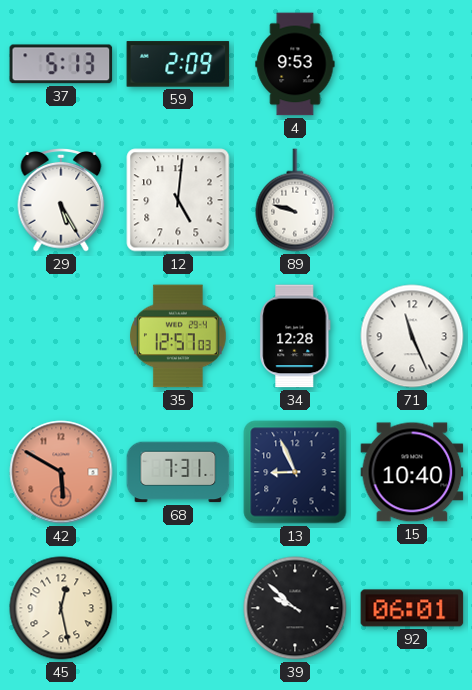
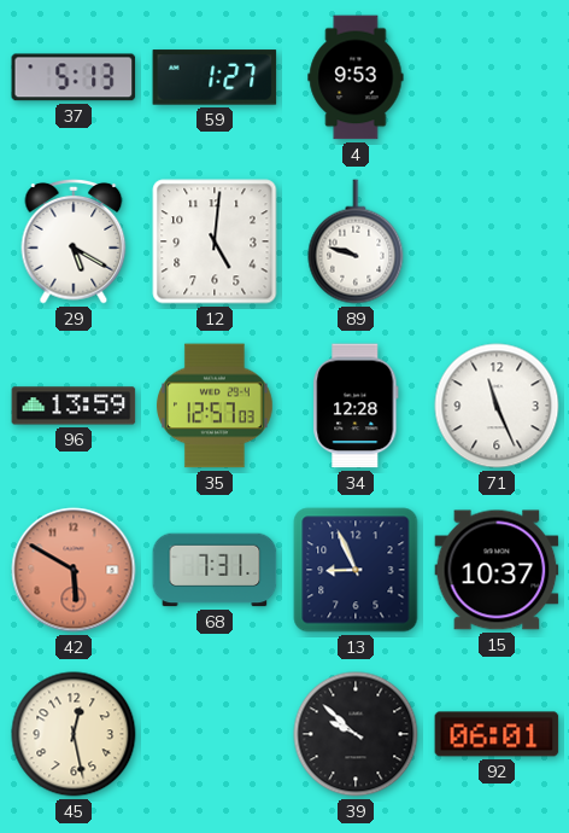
59: 2:09 -> 1:27
29: 5:25 -> 5:20
96: none -> 13:59
15: 10:40 -> 10:37
